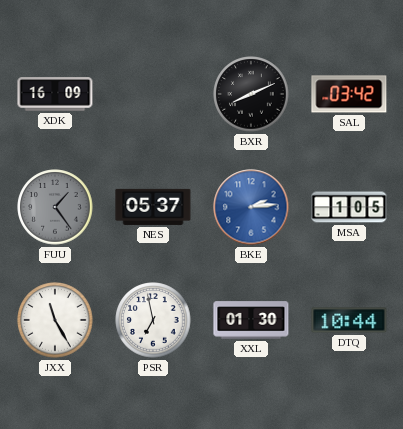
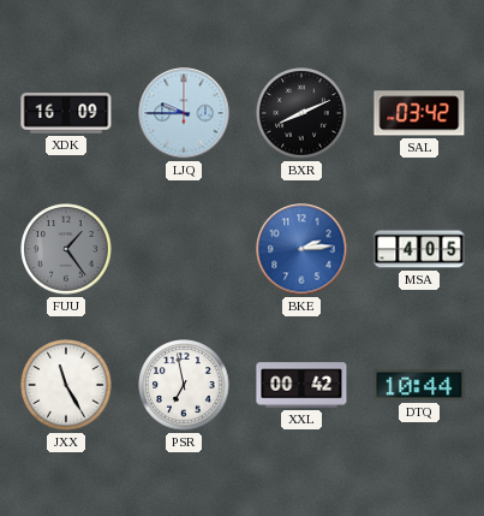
LJQ: none -> 9:45
NES: 05:37 -> none
MSA: 1:05 -> 4:05
XXL: 01:30 -> 00:42
